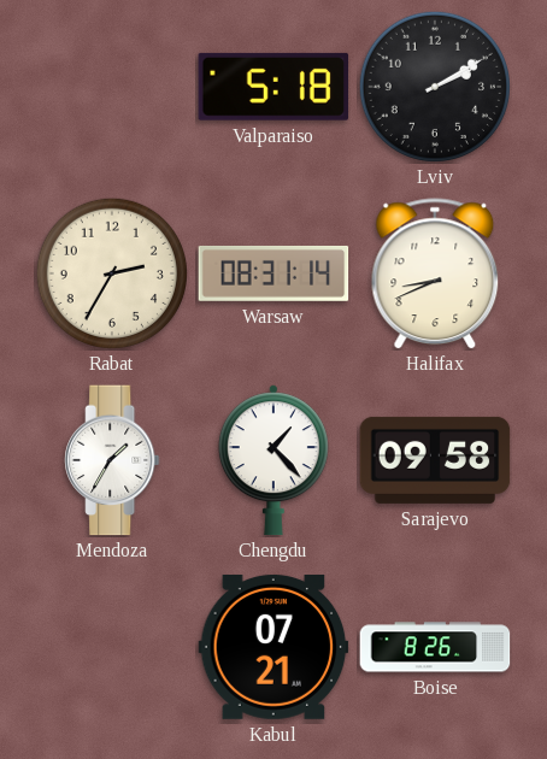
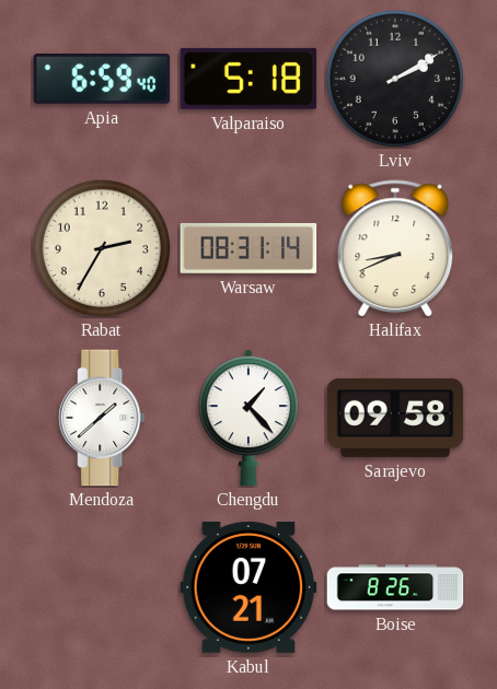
Apia: none -> 6:59
Mendoza: 1:35 -> 1:38
